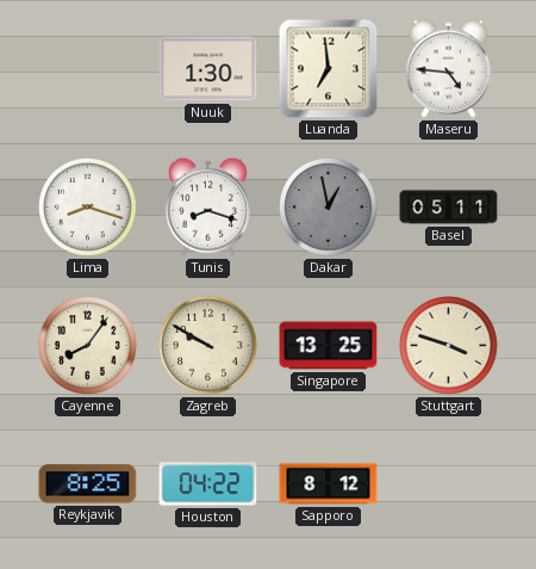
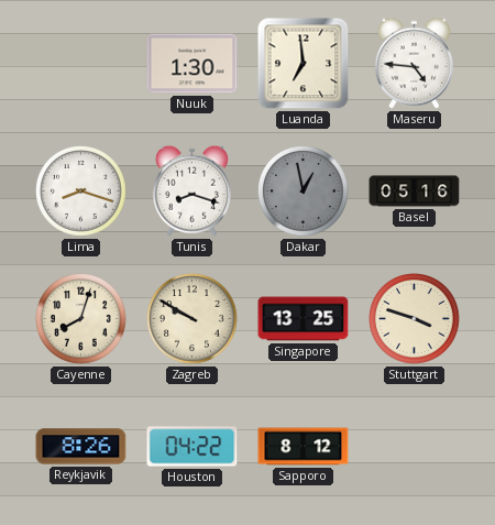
Basel: 05:11 -> 05:16
Cayenne: 8:06 -> 8:03
Reykjavik: 8:25 -> 8:26
